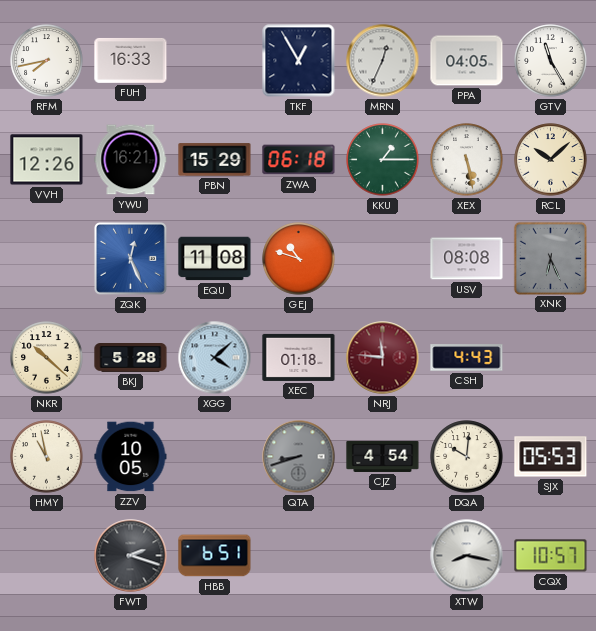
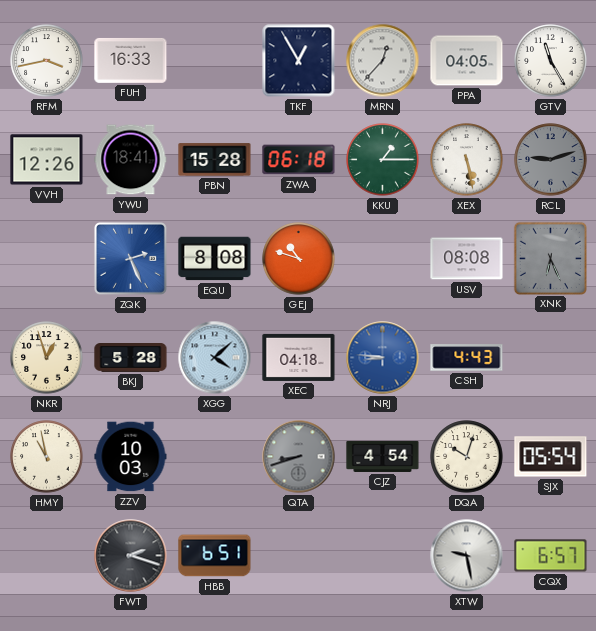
RFM: 7:43 -> 3:43
MRN: 12:34 -> 12:37
YWU: 16:21 -> 18:41
PBN: 15:29 -> 15:28
RCL: 10:08 -> 9:12
RCL dial: cream -> grey
ZQK: 12:26 -> 2:26
EQU: 11:08 -> 8:08
NKR: 10:22 -> 12:57
XEC: 01:18 -> 04:18
NRJ: 11:46 -> 8:46
NRJ dial: burgundy -> blue
ZZV: 10:05 -> 10:03
DQA: 10:01 -> 10:03
SJX: 05:53 -> 05:54
XTW: 8:17 -> 9:28
CQX: 10:57 -> 6:57
